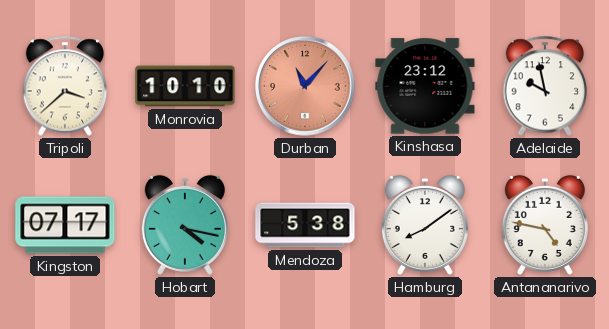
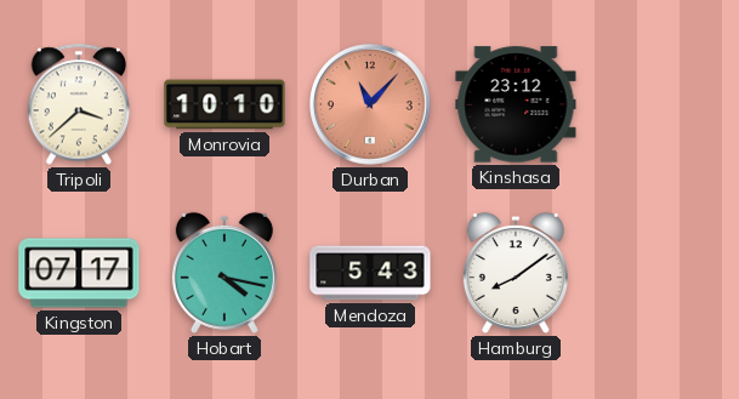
Adelaide: 9:58 -> none
Mendoza: 5:38 -> 5:43
Antananarivo: 4:47 -> none
